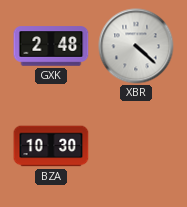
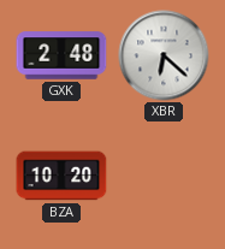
XBR: 4:22 -> 6:22
BZA: 10:30 -> 10:20
